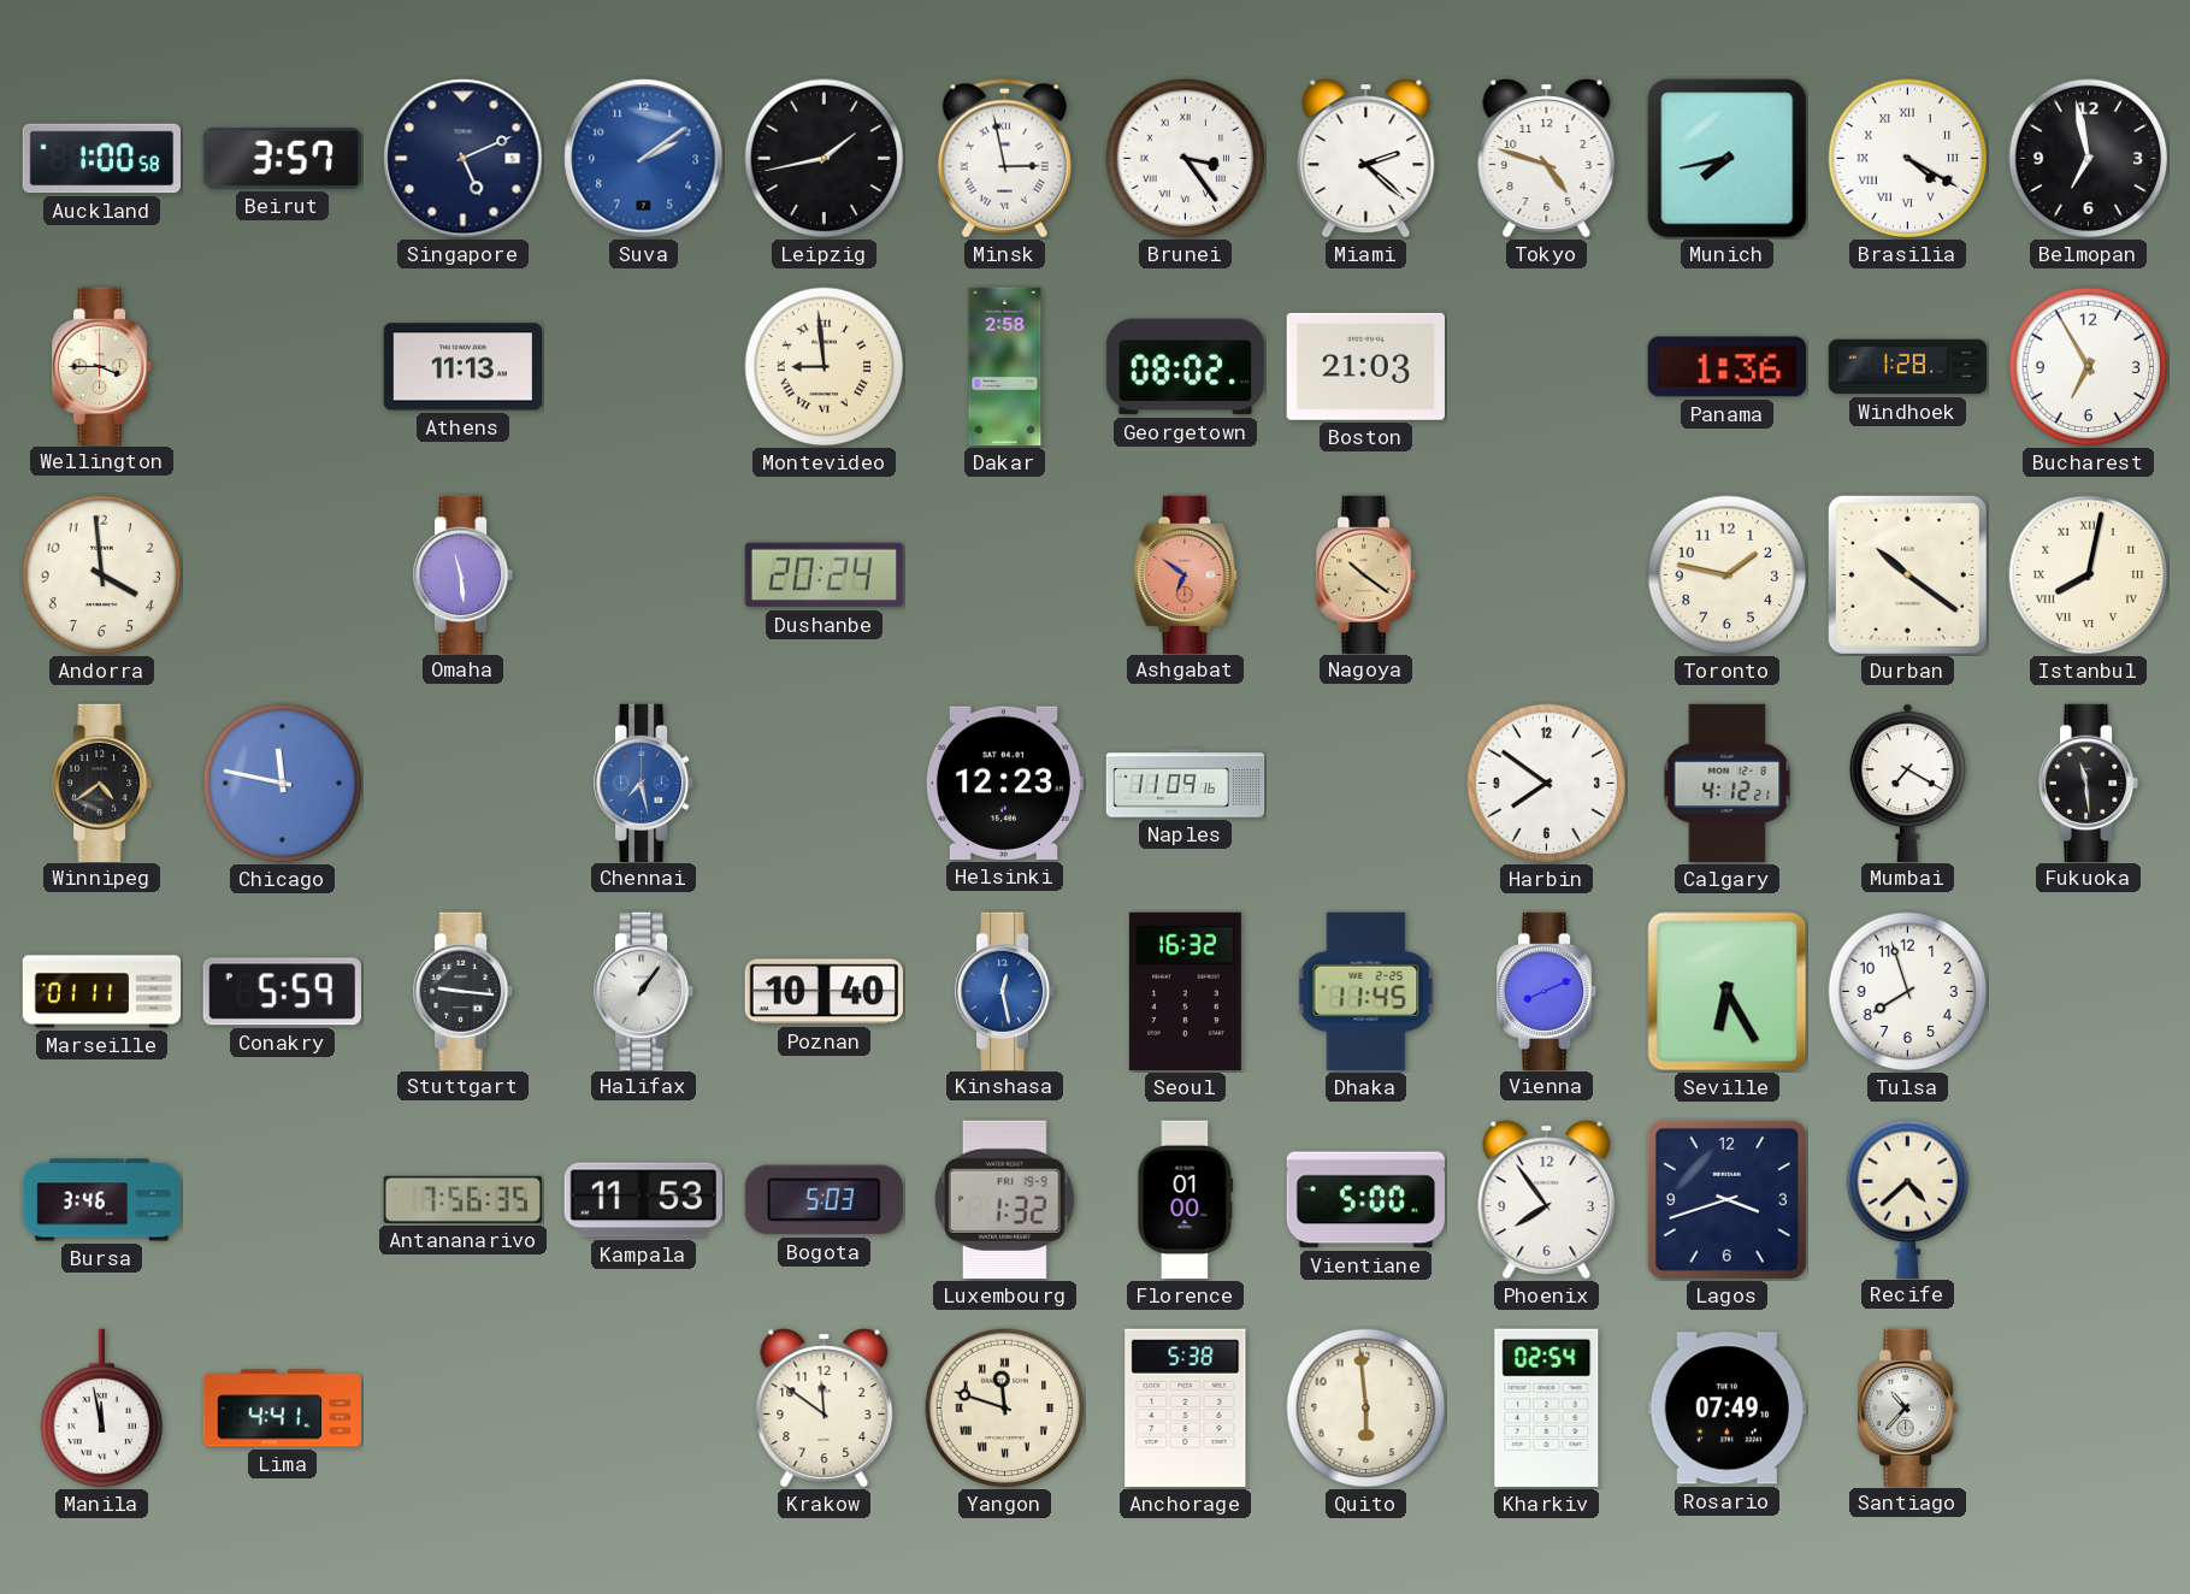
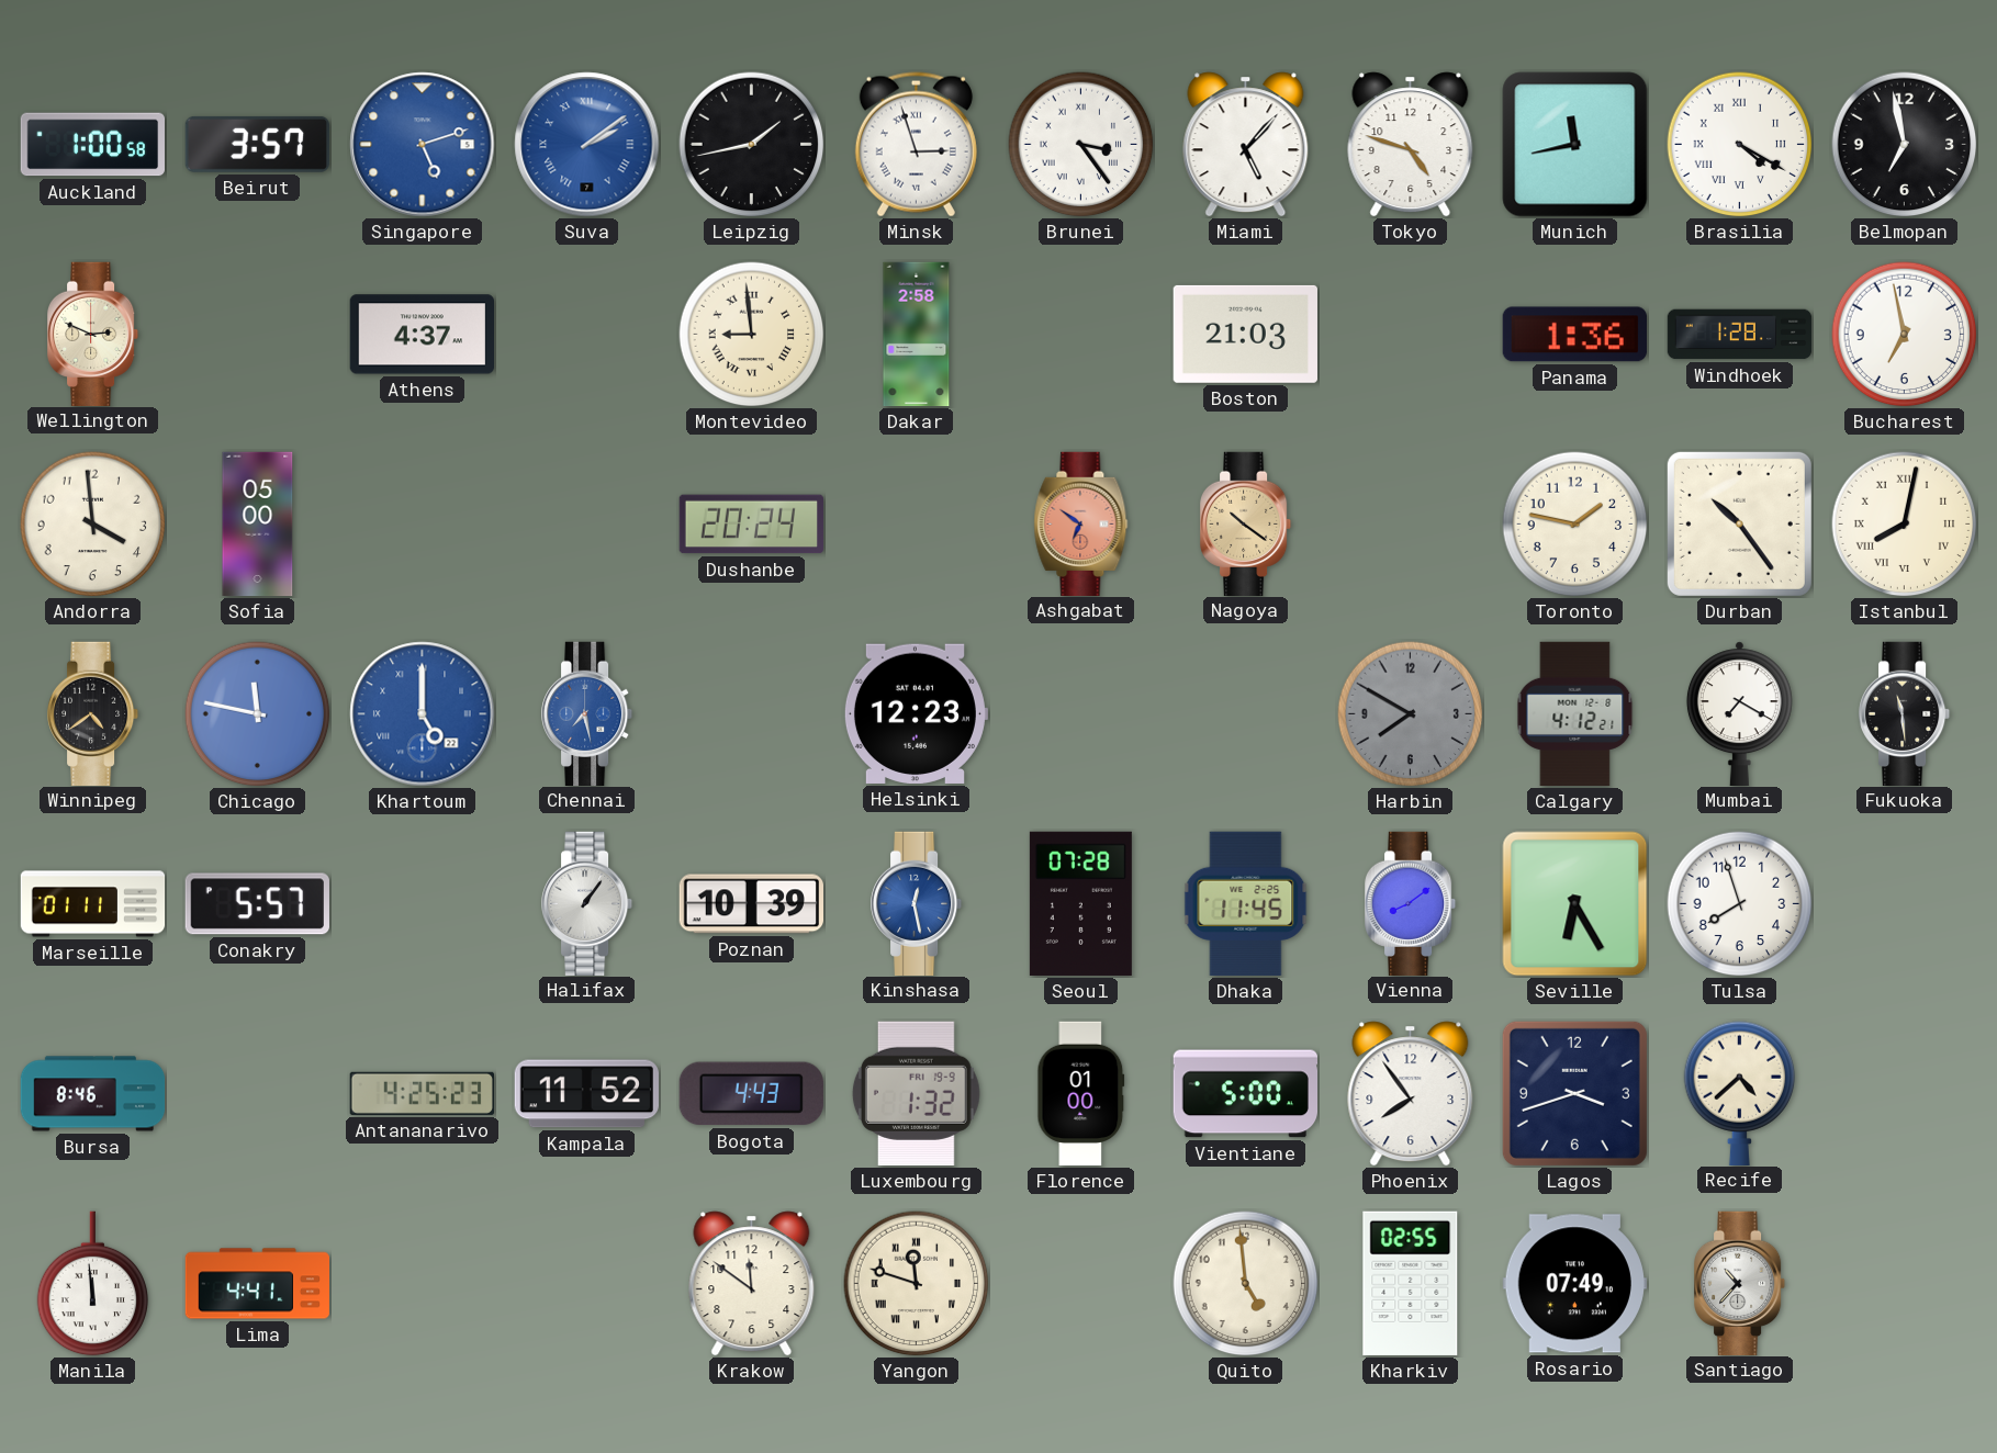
Singapore: 5:11 -> 5:12
Singapore dial: navy -> blue
Suva numerals: Arabic -> Roman
Minsk: 2:58 -> 2:57
Miami: 2:22 -> 5:07
Munich: 7:43 -> 11:43
Wellington: 3:45 -> 2:49
Athens: 11:13 -> 4:37
Georgetown: 08:02 -> none
Bucharest: 6:55 -> 6:58
Sofia: none -> 05:00
Omaha: 11:29 -> none
Durban: 10:21 -> 10:24
Khartoum: none -> 5:00
Naples: 11:09 -> none
Harbin: 7:51 -> 7:50
Harbin dial: white -> grey
Conakry: 5:59 -> 5:57
Stuttgart: 9:16 -> none
Poznan: 10:40 -> 10:39
Seoul: 16:32 -> 07:28
Vienna: 8:11 -> 8:09
Bursa: 3:46 -> 8:46
Antananarivo: 7:56 -> 4:25
Kampala: 11:53 -> 11:52
Bogota: 5:03 -> 4:43
Manila: 11:58 -> 11:59
Anchorage: 5:38 -> none
Quito: 5:59 -> 4:59
Kharkiv: 02:54 -> 02:55
